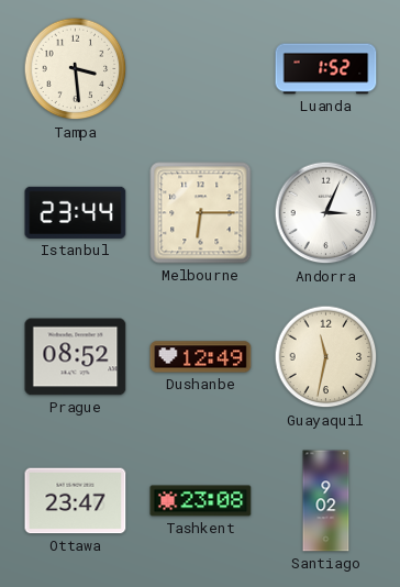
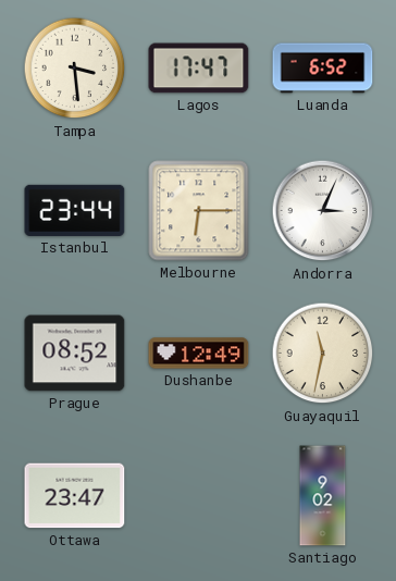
Lagos: none -> 17:47
Luanda: 1:52 -> 6:52
Tashkent: 23:08 -> none
